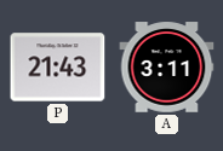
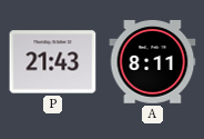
A: 3:11 -> 8:11
